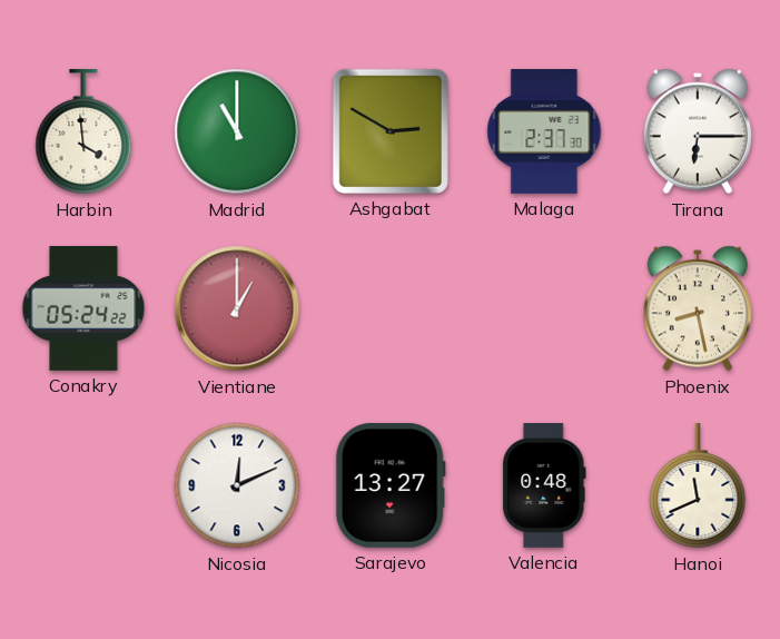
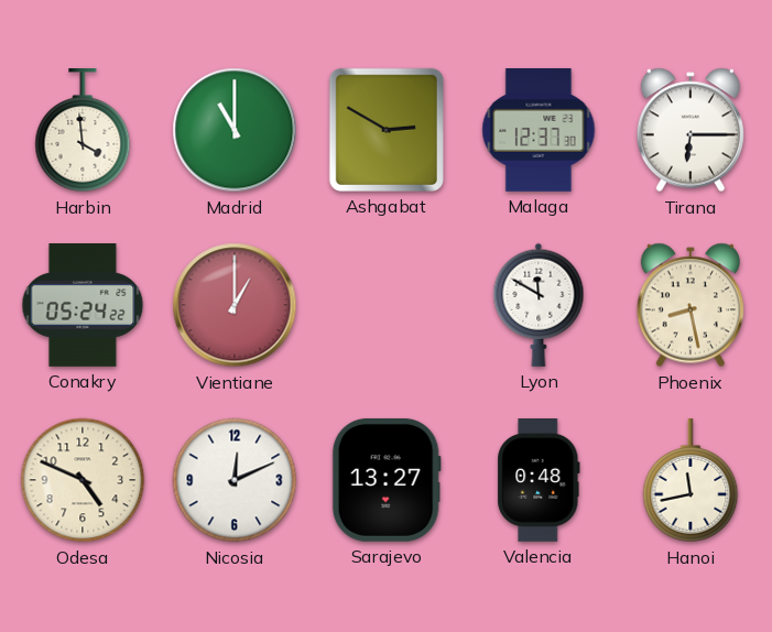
Malaga: 2:37 -> 12:37
Lyon: none -> 11:50
Odesa: none -> 4:49
Hanoi: 11:41 -> 11:43
